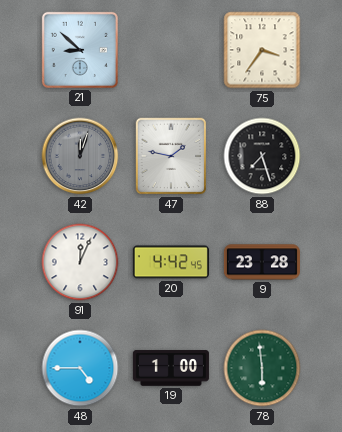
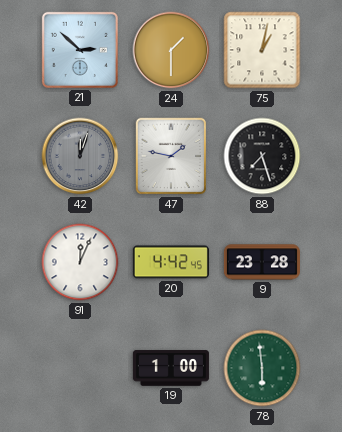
21: 8:52 -> 2:52
24: none -> 1:30
75: 3:36 -> 1:02
48: 4:45 -> none
